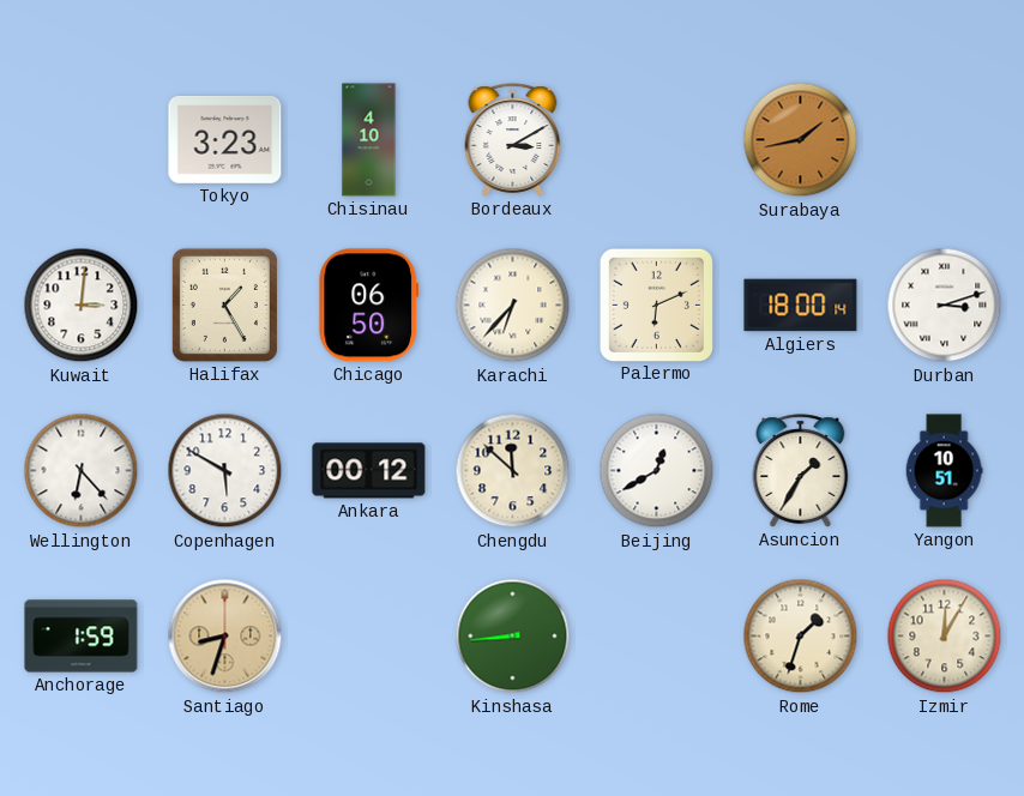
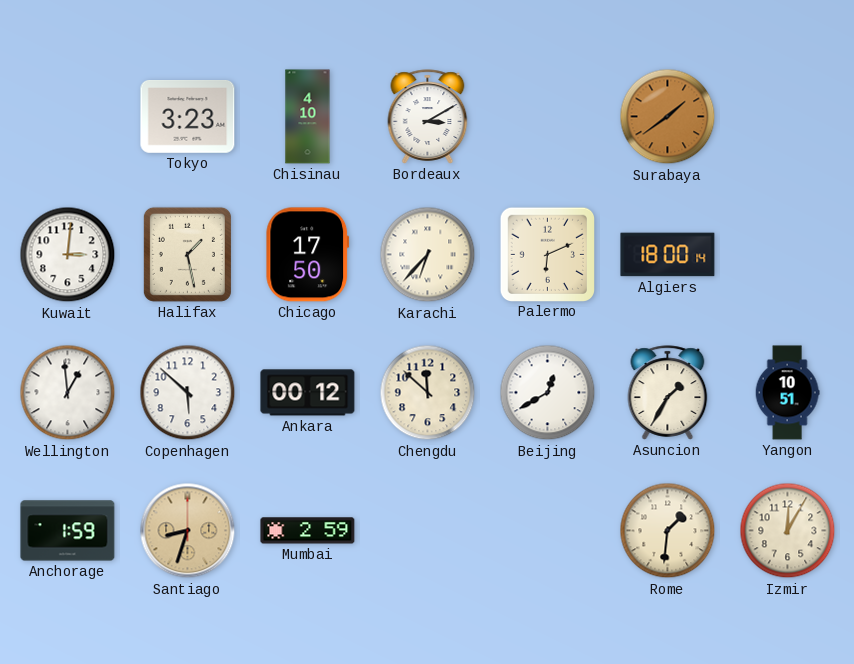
Surabaya: 1:43 -> 1:39
Halifax: 1:25 -> 1:28
Chicago: 06:50 -> 17:50
Durban: 3:12 -> none
Wellington: 6:23 -> 12:59
Copenhagen: 5:50 -> 5:52
Mumbai: none -> 2:59
Kinshasa: 8:44 -> none
Rome: 1:33 -> 1:31
